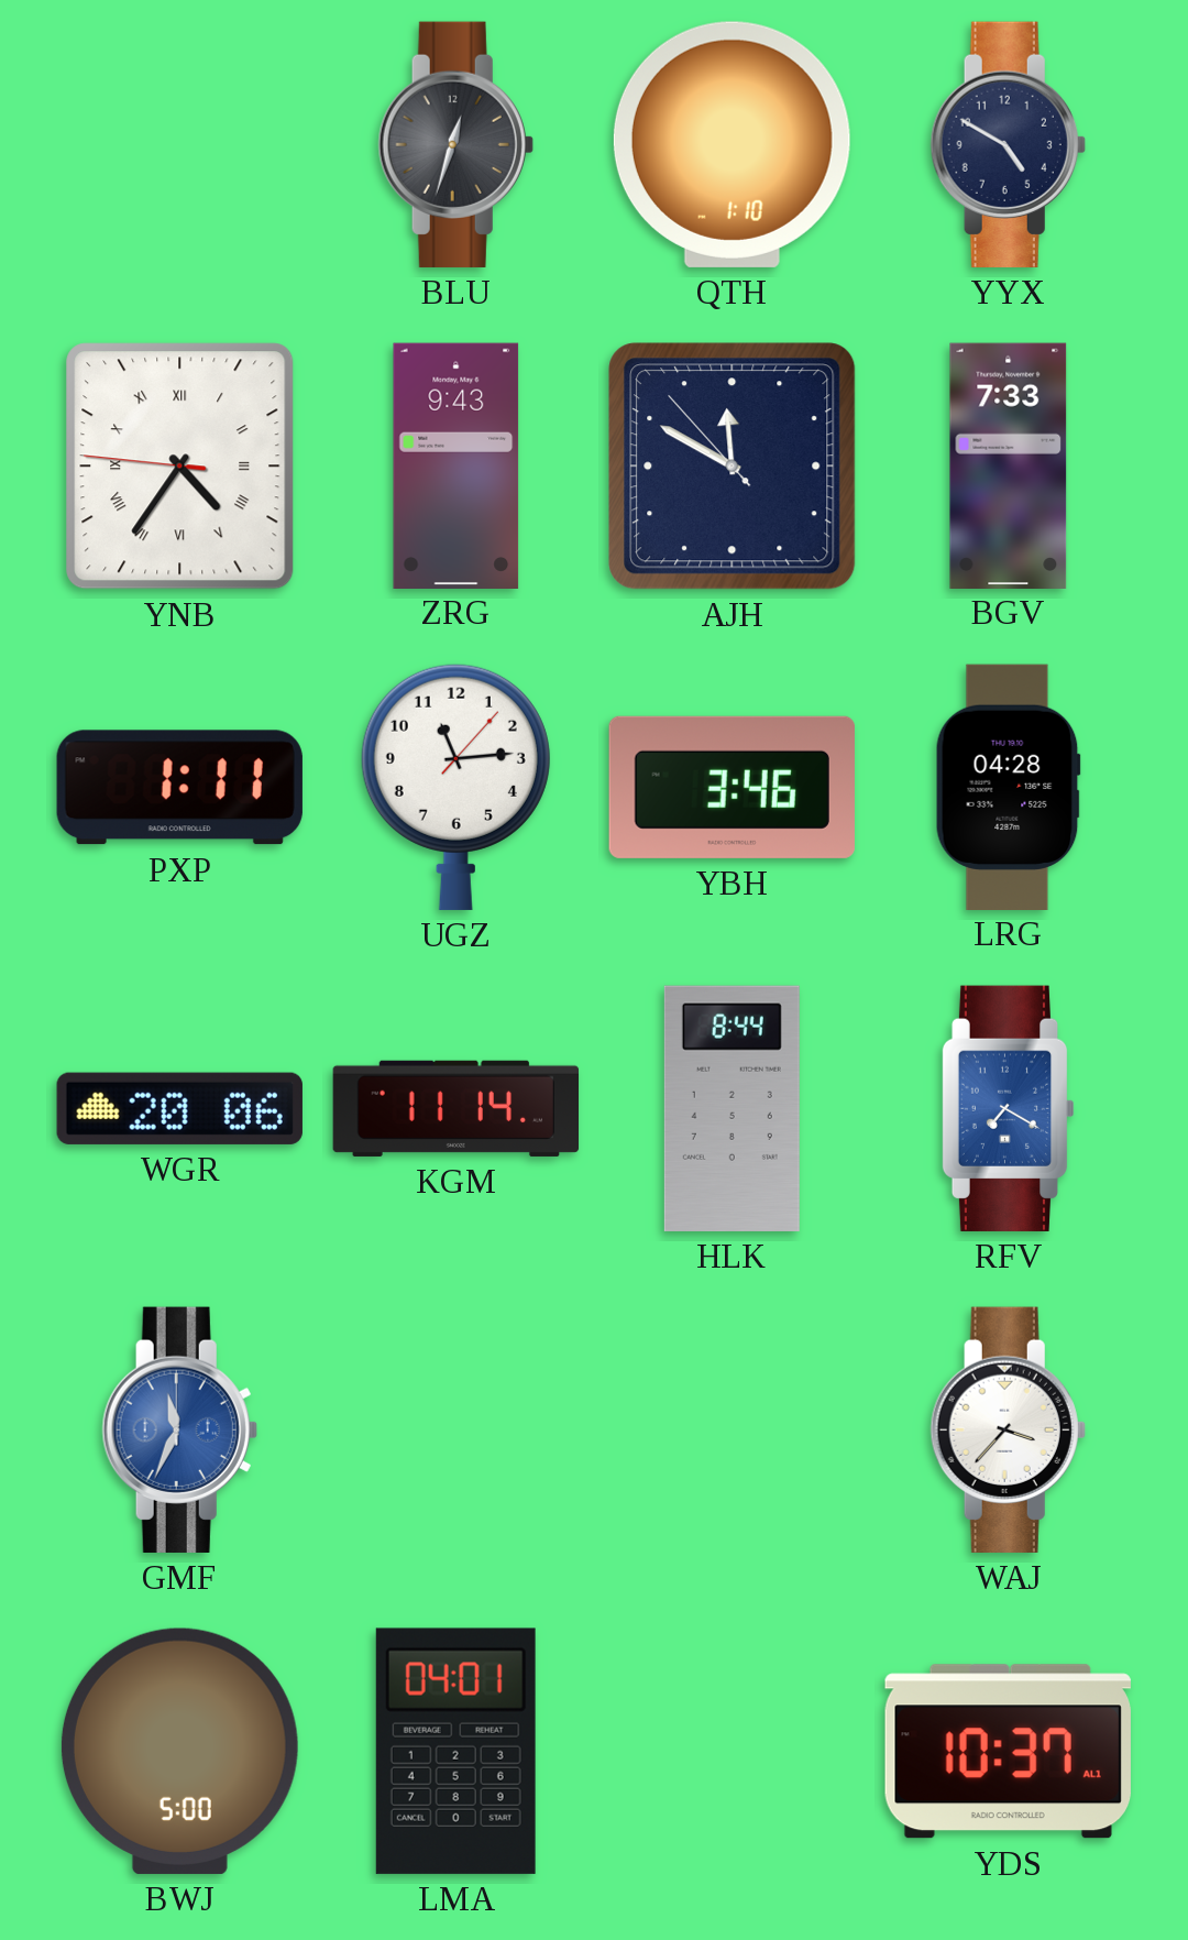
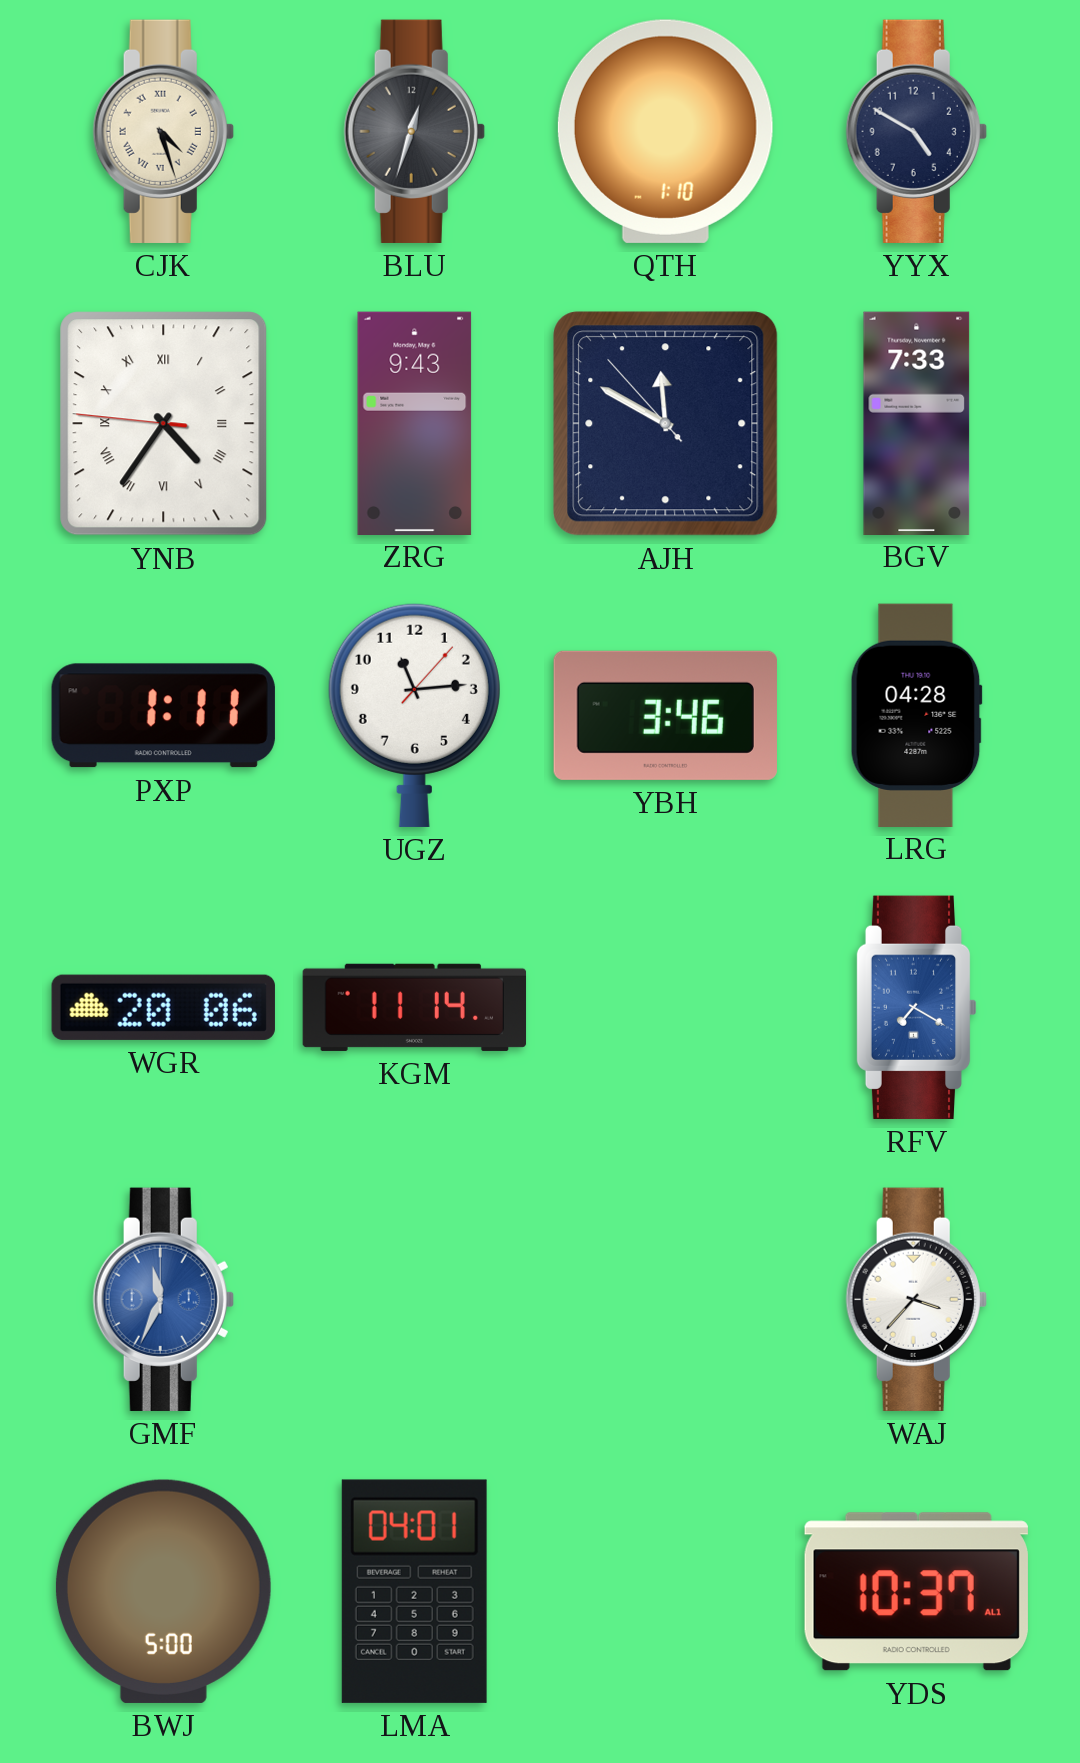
CJK: none -> 4:27
HLK: 8:44 -> none
